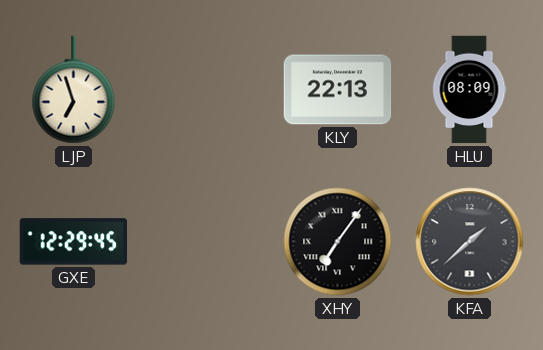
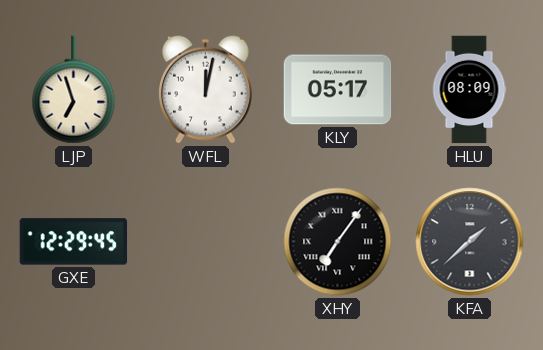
WFL: none -> 12:02
KLY: 22:13 -> 05:17
